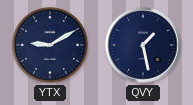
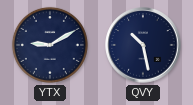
QVY: 1:28 -> 10:28
